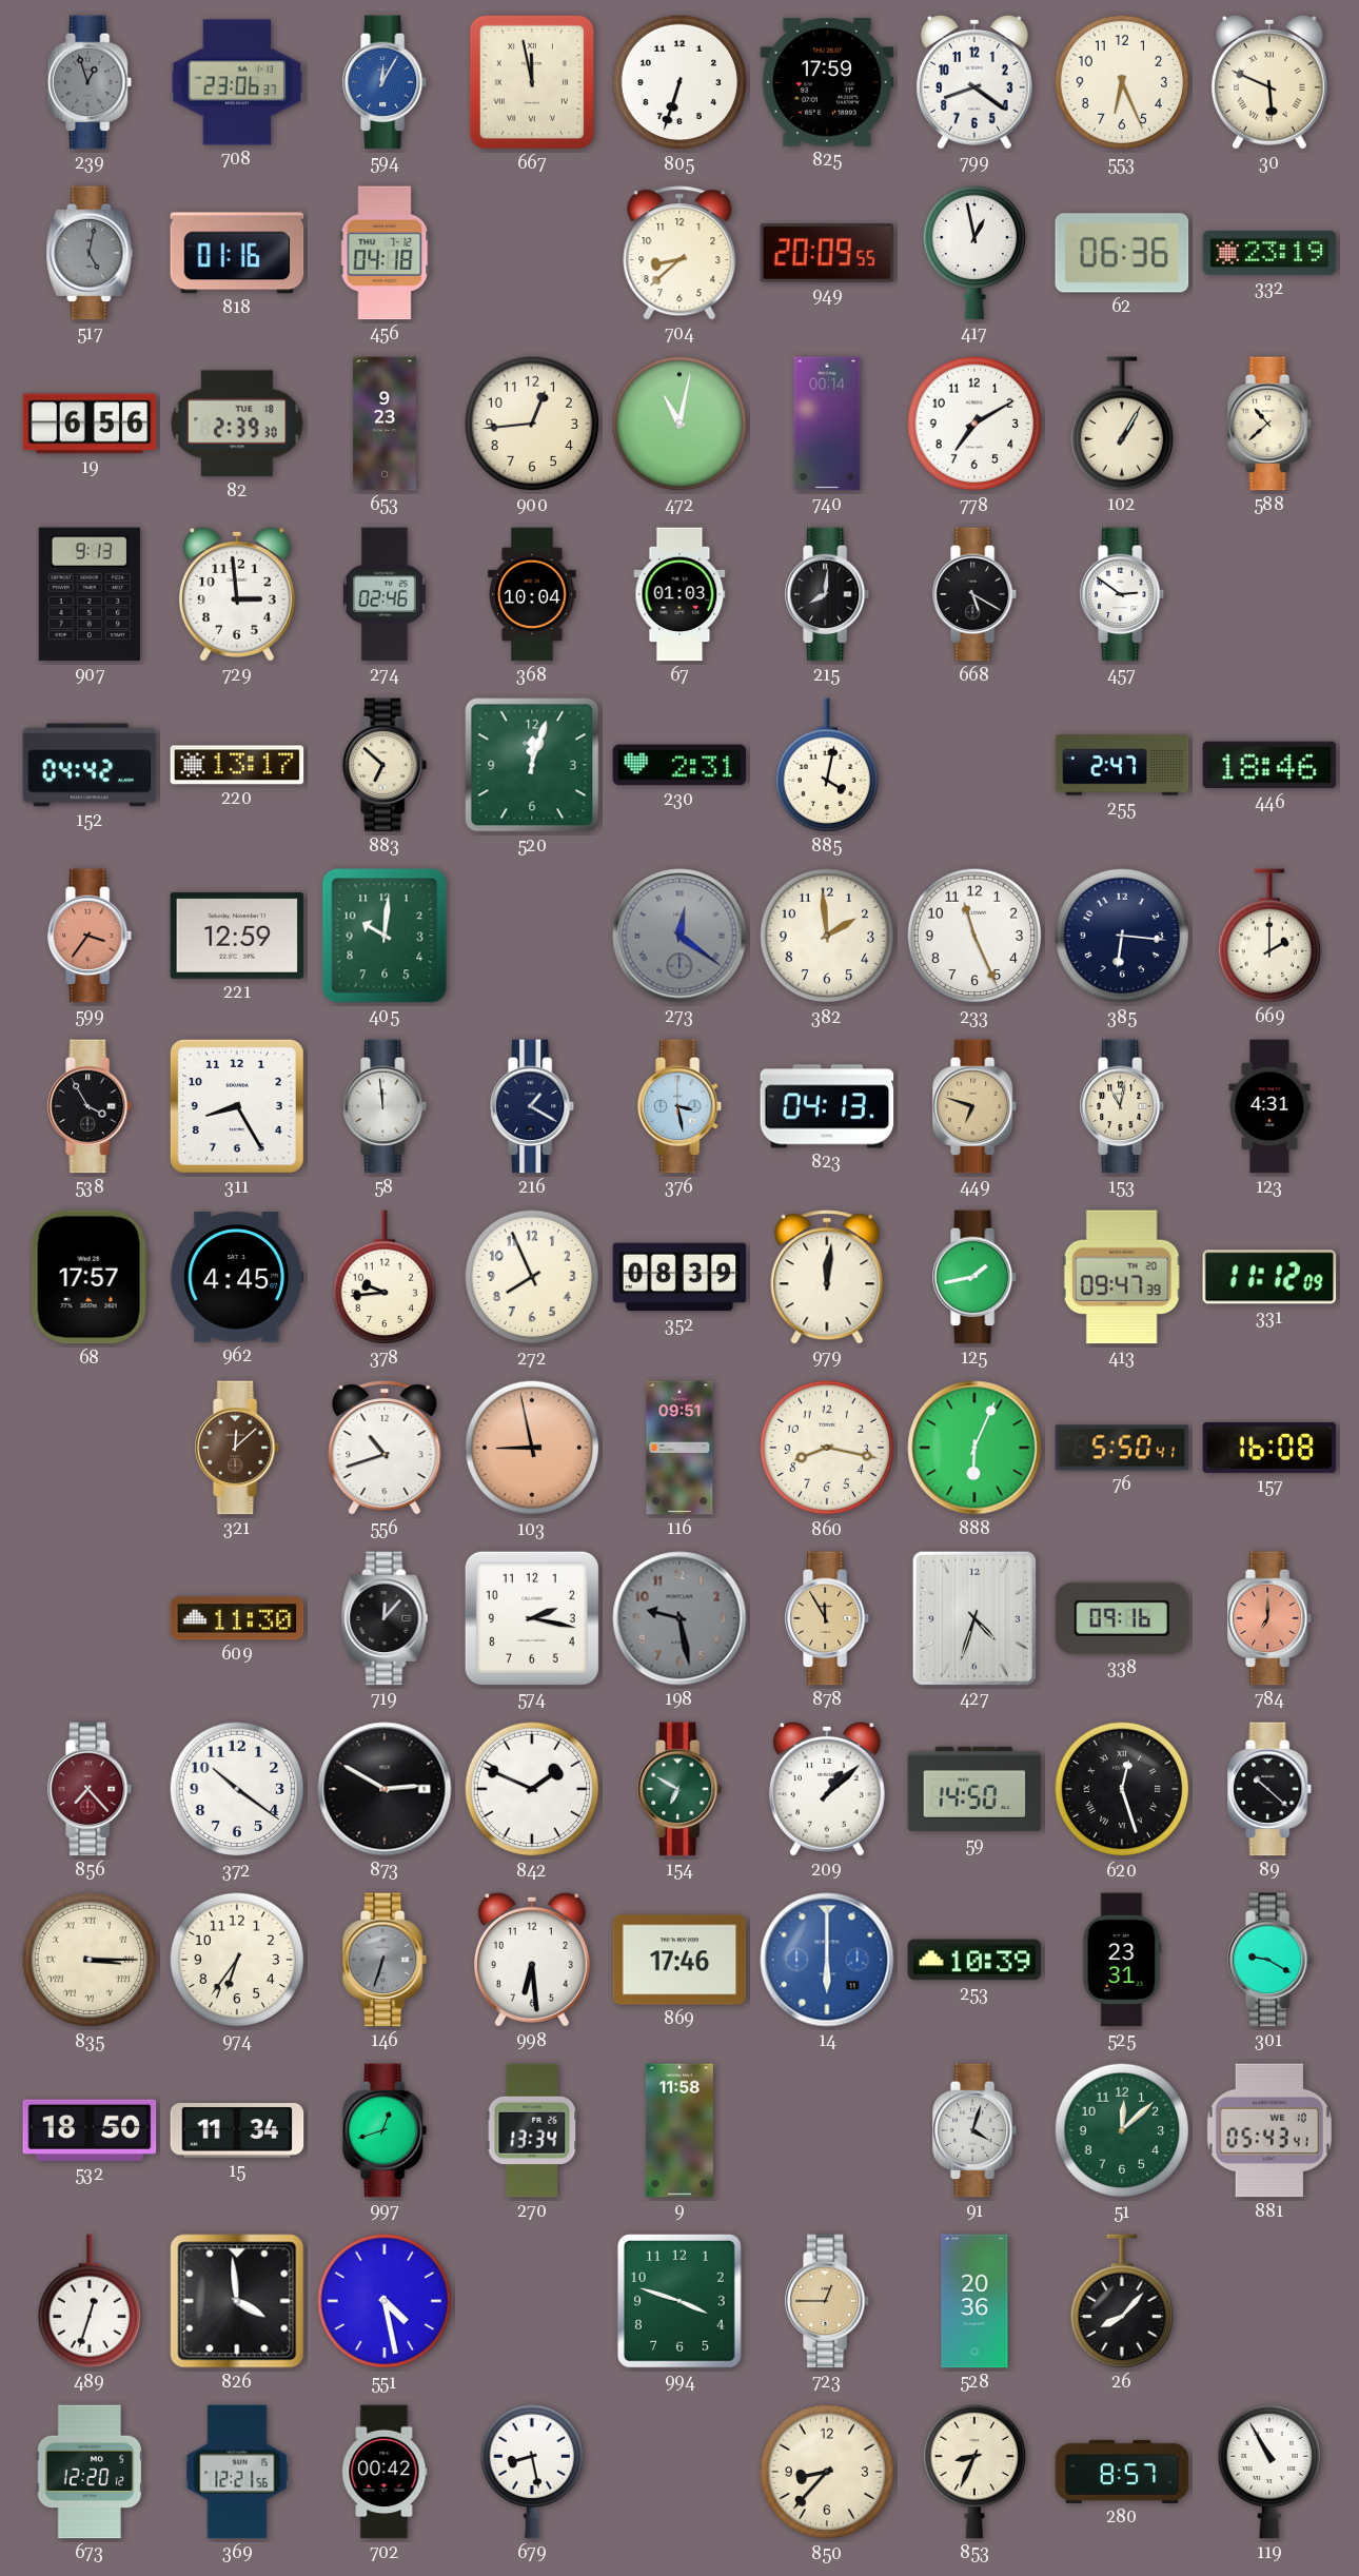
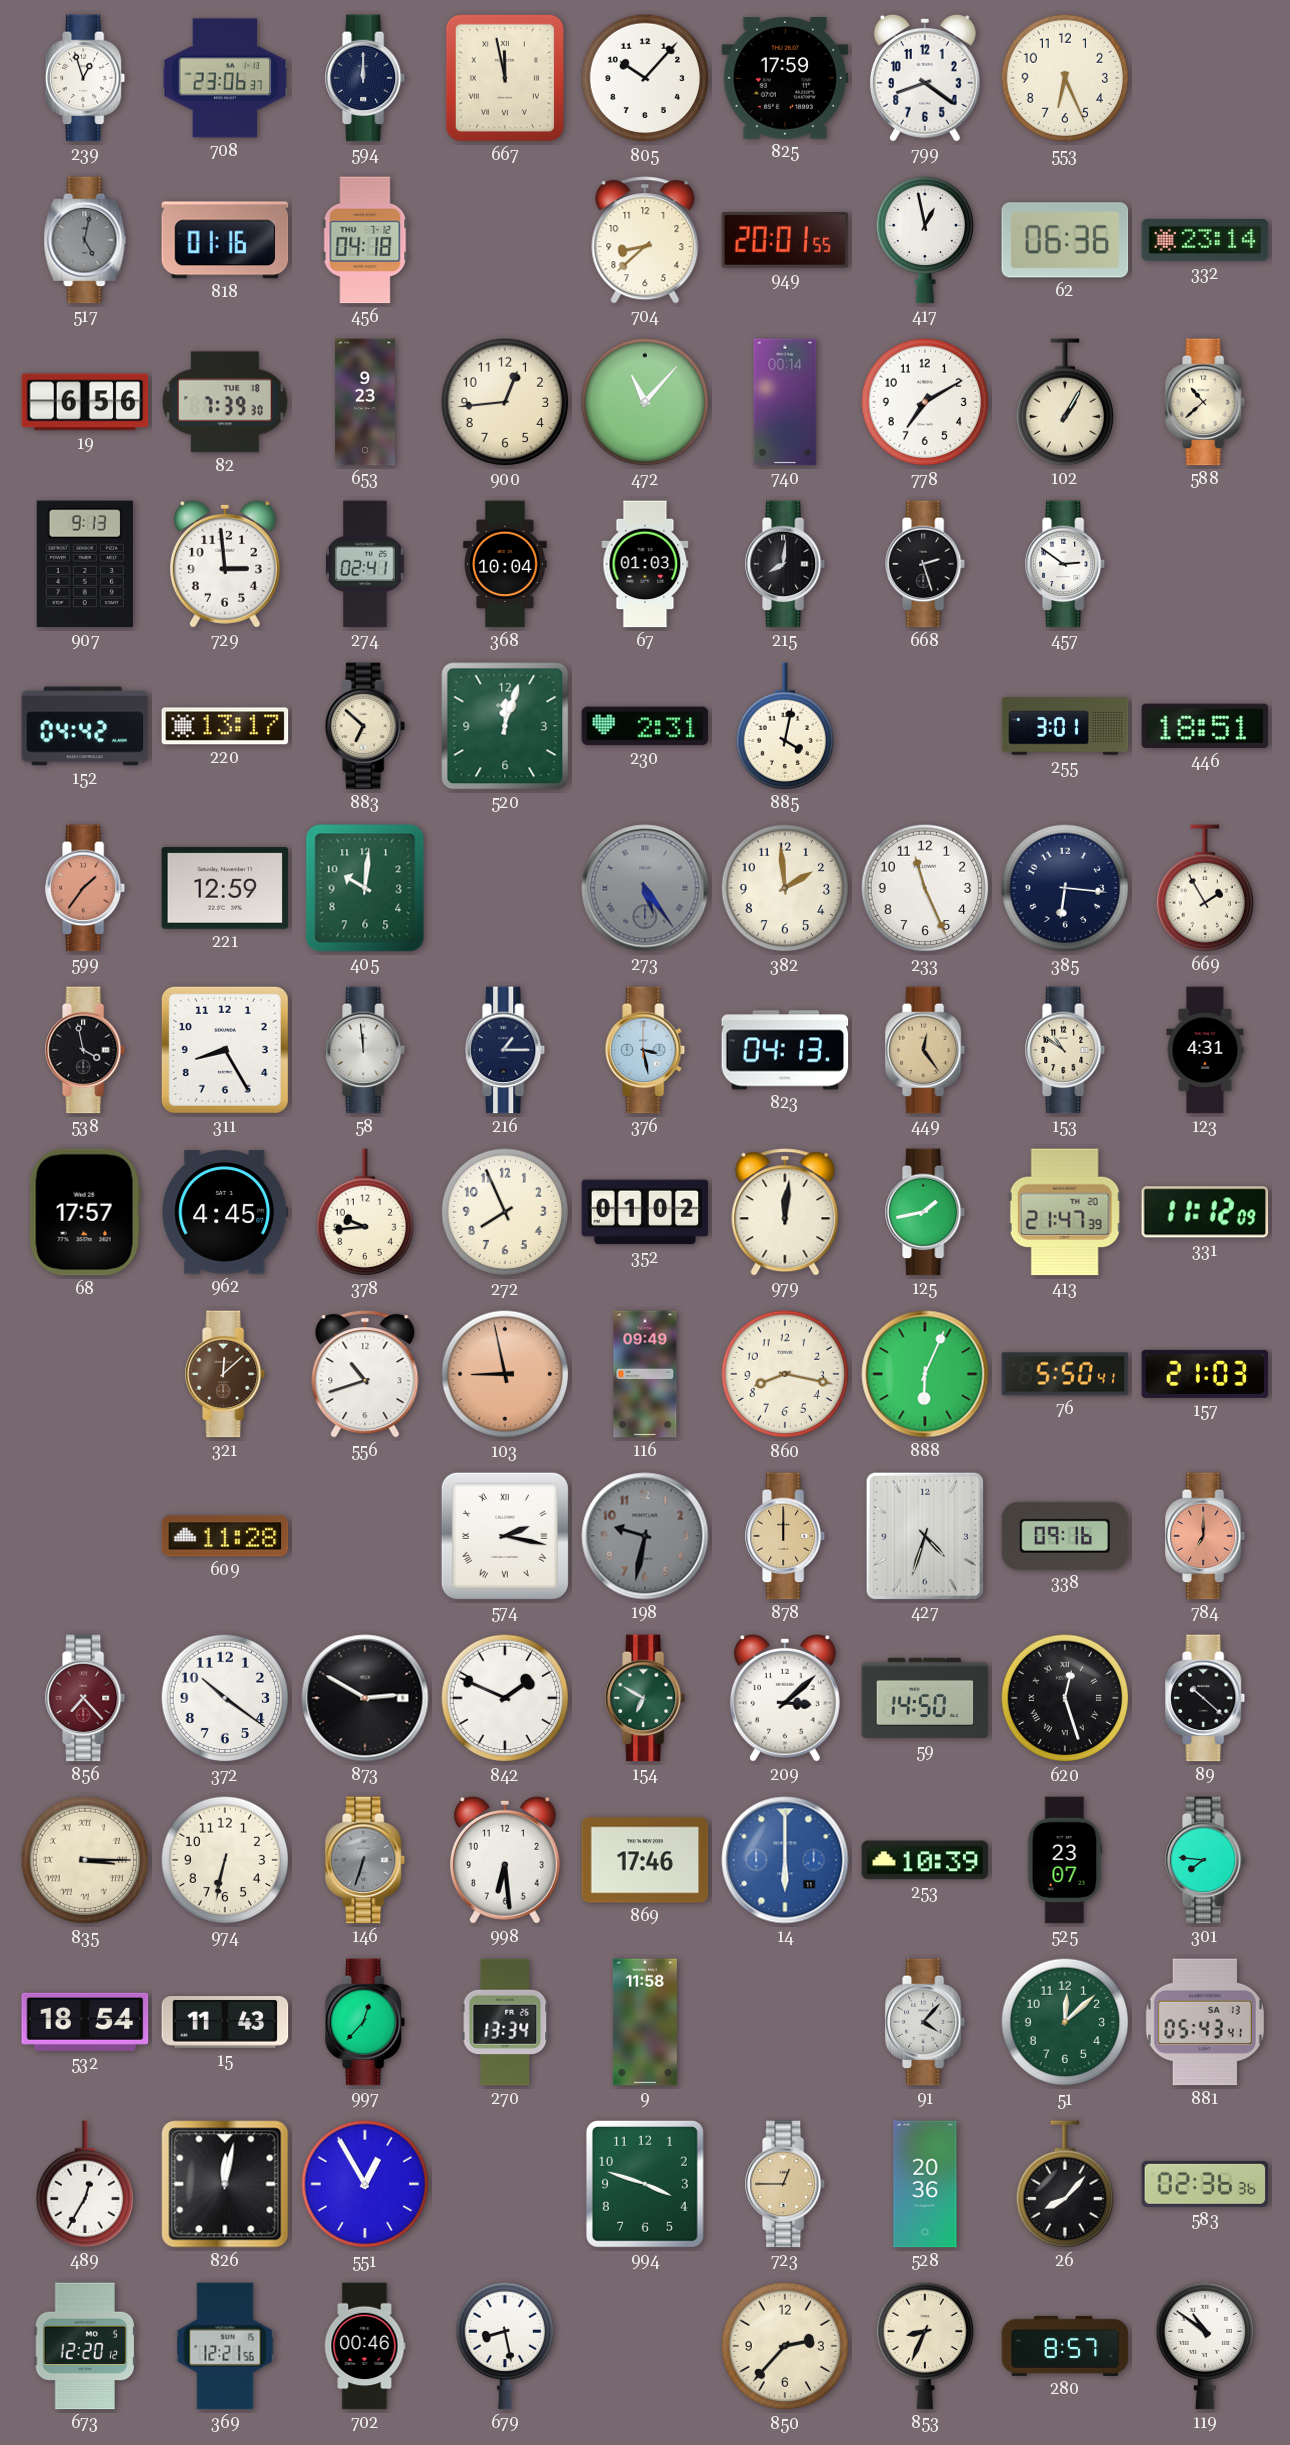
239 dial: grey -> white
594: 12:05 -> 12:00
594 dial: blue -> navy
805: 6:33 -> 10:07
30: 5:49 -> none
949: 20:09 -> 20:01
332: 23:19 -> 23:14
82: 2:39 -> 7:39
472: 11:02 -> 11:07
274: 02:46 -> 02:41
668: 5:20 -> 2:27
255: 2:47 -> 3:01
446: 18:46 -> 18:51
599: 3:36 -> 1:36
273: 12:21 -> 5:24
669: 2:00 -> 1:55
538: 3:55 -> 3:58
216: 1:20 -> 1:15
449: 6:48 -> 12:24
153: 11:02 -> 10:51
352: 08:39 -> 01:02
413: 09:47 -> 21:47
116: 09:51 -> 09:49
157: 16:08 -> 21:03
609: 11:30 -> 11:28
719: 12:07 -> none
574 numerals: Arabic -> Roman
198: 9:28 -> 9:32
878: 11:55 -> 12:00
209: 1:08 -> 3:08
974: 6:36 -> 6:32
525: 23:31 -> 23:07
301: 9:20 -> 7:46
532: 18:50 -> 18:54
15: 11:34 -> 11:43
997: 12:42 -> 12:37
91: 4:03 -> 4:07
881 date: WE 10 -> SA 13
489: 12:33 -> 12:35
826: 3:59 -> 12:02
551: 4:28 -> 12:55
583: none -> 02:36
702: 00:42 -> 00:46
850: 8:37 -> 2:37
119: 10:55 -> 10:51
